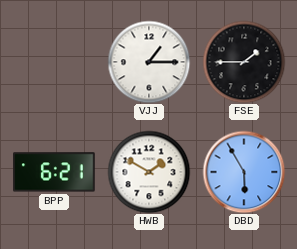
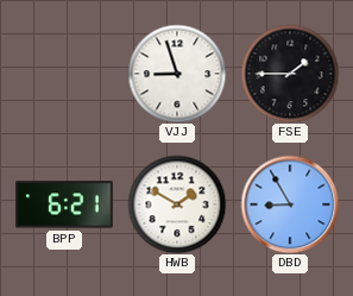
VJJ: 1:15 -> 8:57
DBD: 5:55 -> 8:55
